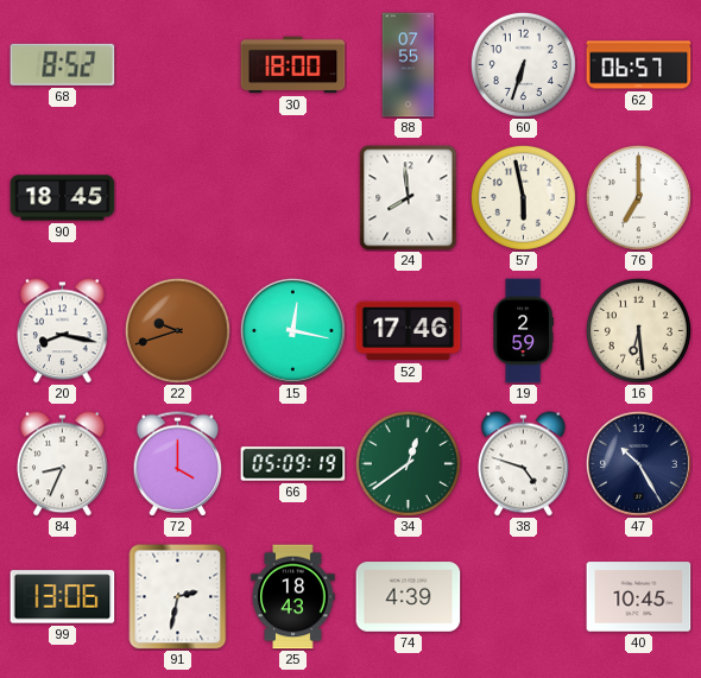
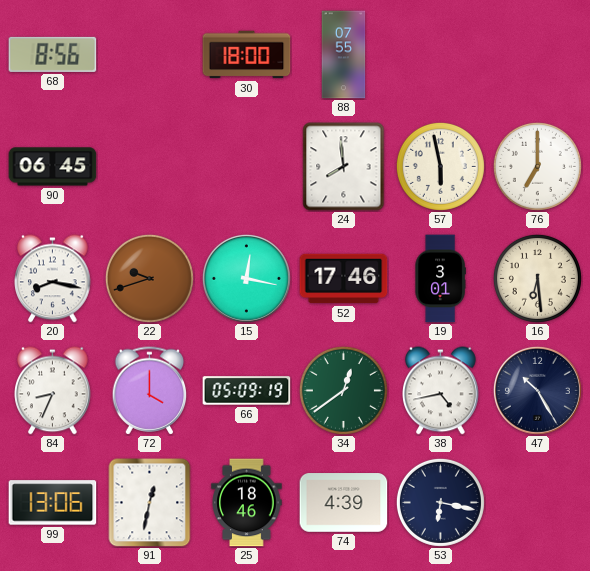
68: 8:52 -> 8:56
60: 6:33 -> none
62: 06:57 -> none
90: 18:45 -> 06:45
19: 2:59 -> 3:01
38: 4:48 -> 4:43
91: 2:32 -> 12:32
25: 18:43 -> 18:46
53: none -> 6:17
40: 10:45 -> none
